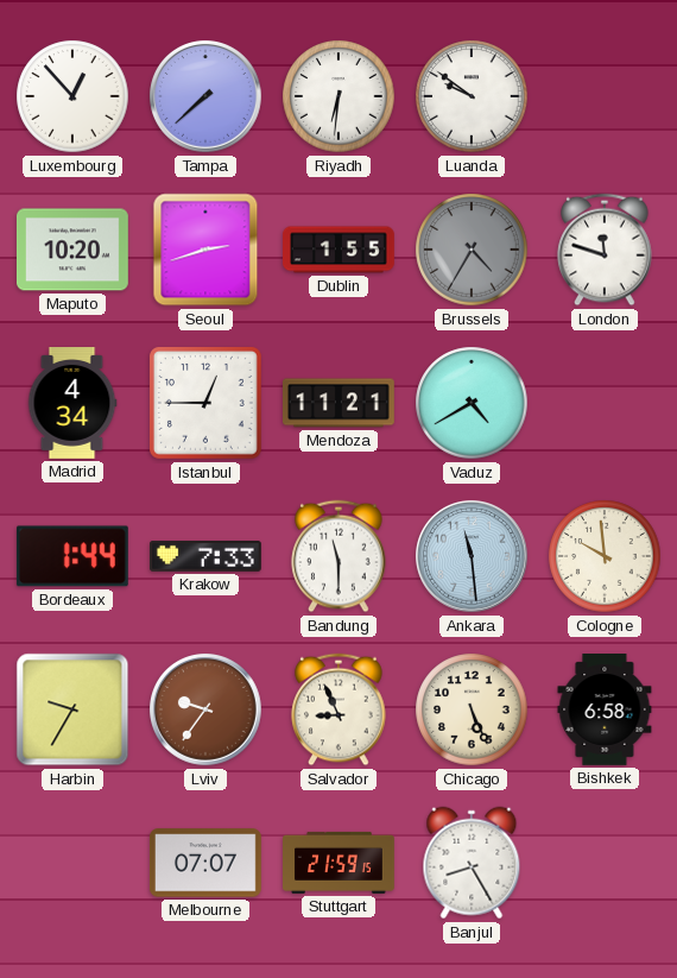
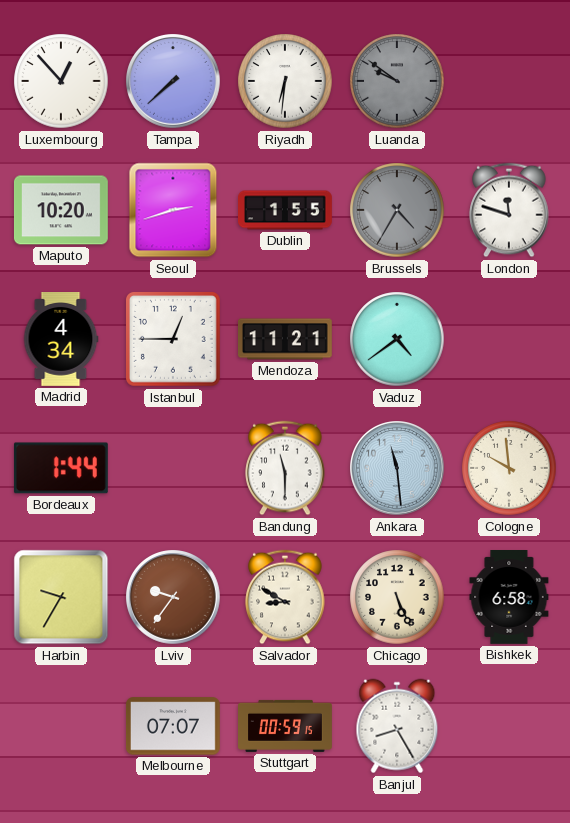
Luanda dial: white -> grey
Vaduz: 4:40 -> 4:39
Krakow: 7:33 -> none
Salvador: 8:56 -> 8:50
Stuttgart: 21:59 -> 00:59
